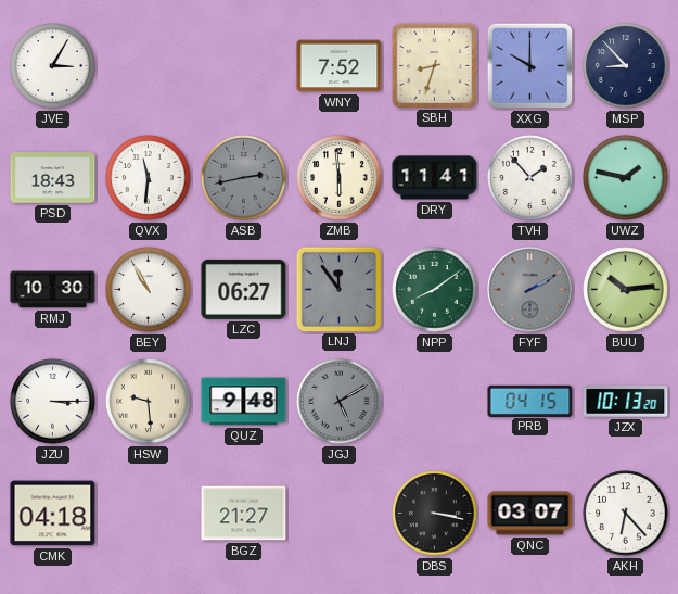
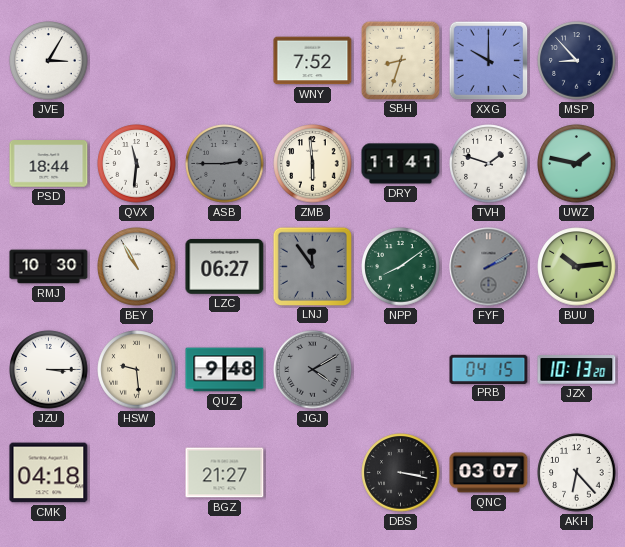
PSD: 18:43 -> 18:44
ASB: 2:43 -> 2:45
TVH: 1:53 -> 1:48
JGJ: 5:10 -> 4:10
